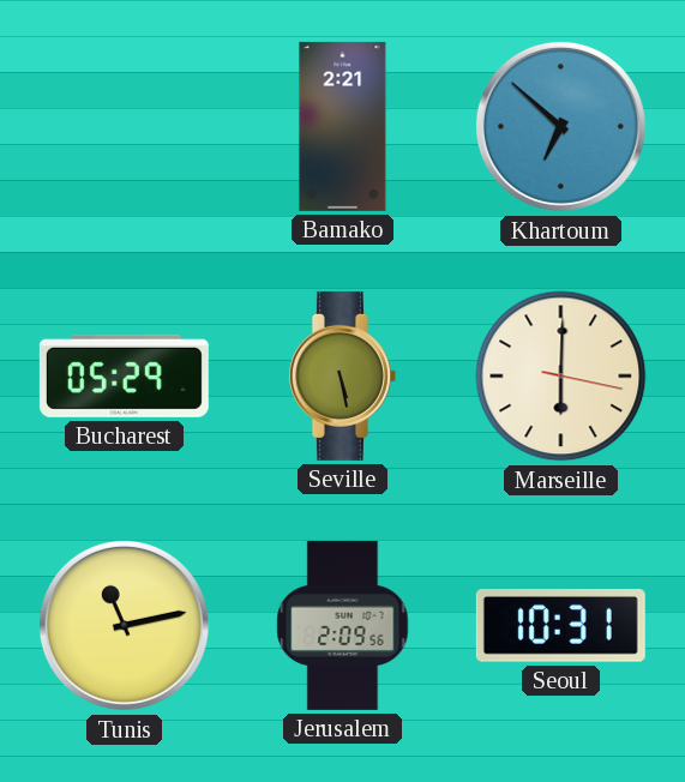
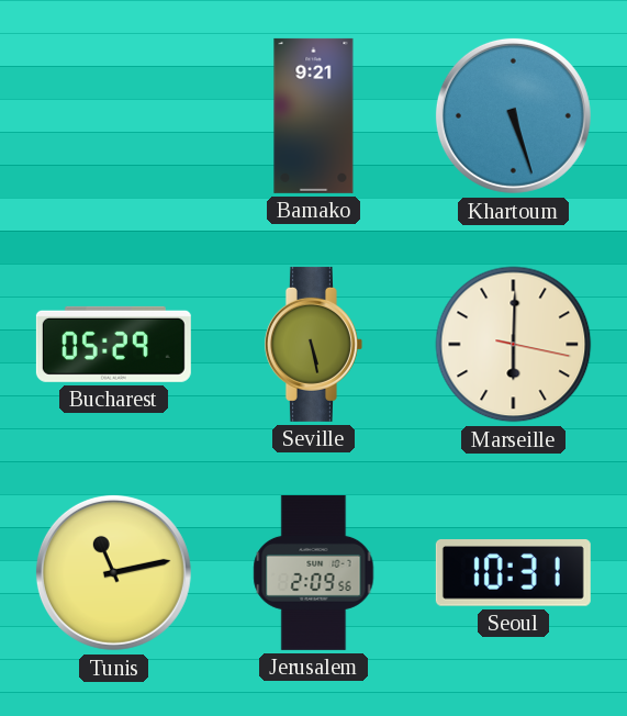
Bamako: 2:21 -> 9:21
Khartoum: 6:52 -> 5:27
